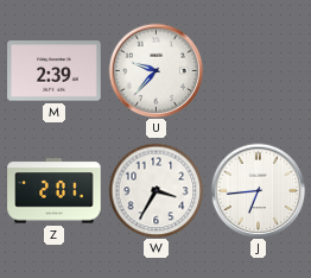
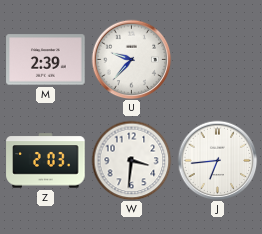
Z: 2:01 -> 2:03
W: 3:35 -> 3:31
